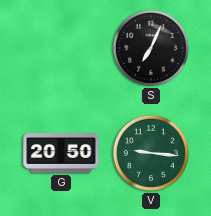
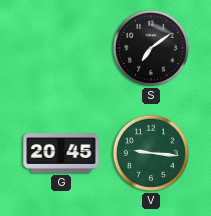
S: 7:04 -> 7:09
G: 20:50 -> 20:45
